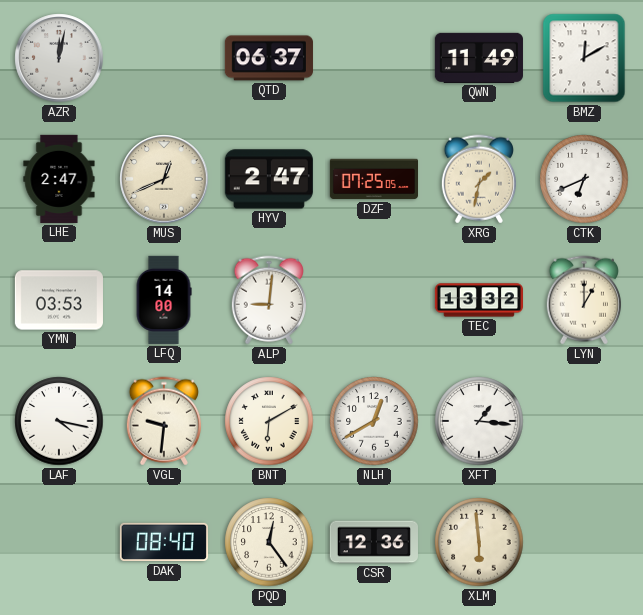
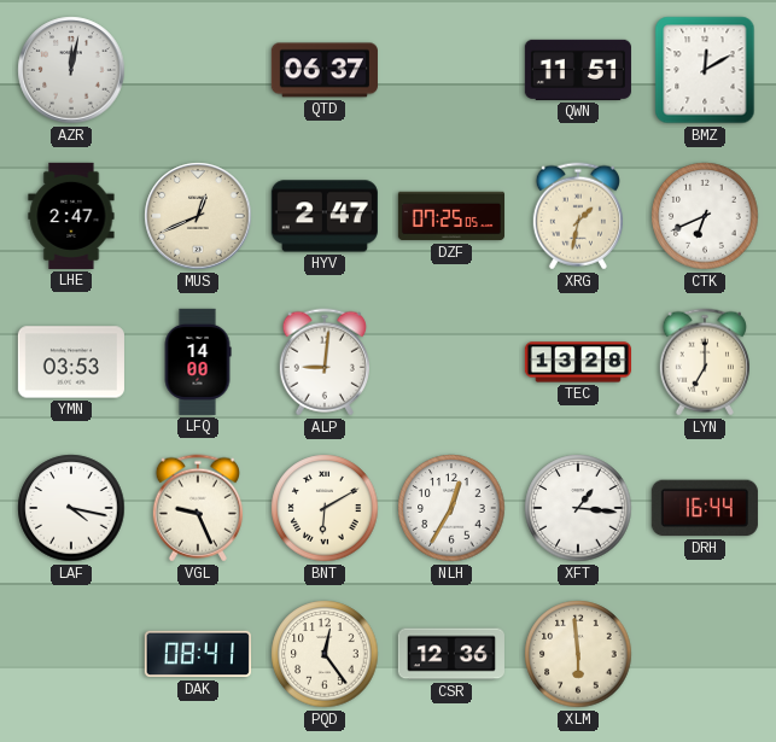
QWN: 11:49 -> 11:51
TEC: 13:32 -> 13:28
LYN: 1:00 -> 7:00
VGL: 9:31 -> 9:26
NLH: 12:40 -> 12:35
DRH: none -> 16:44
DAK: 08:40 -> 08:41
